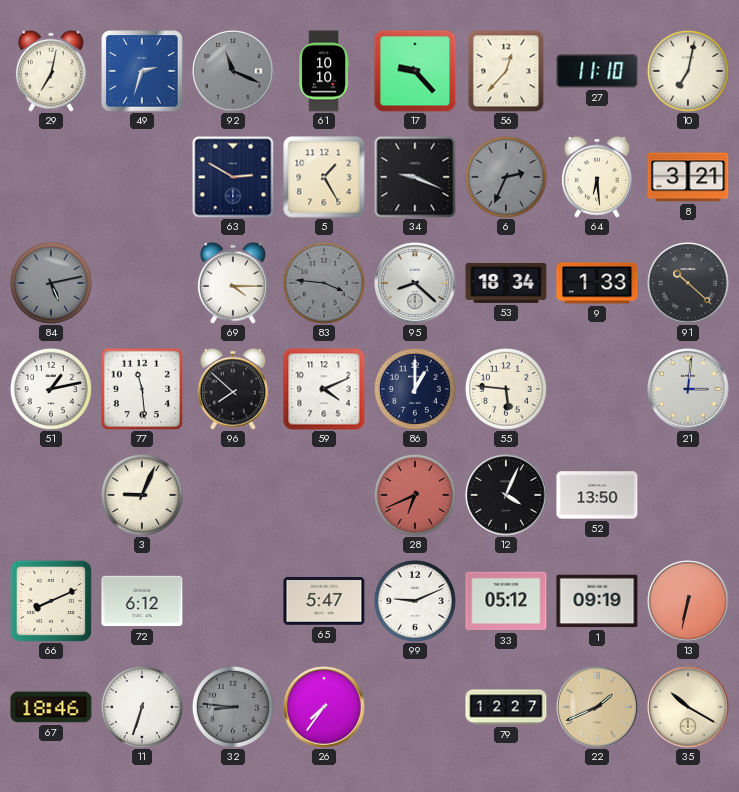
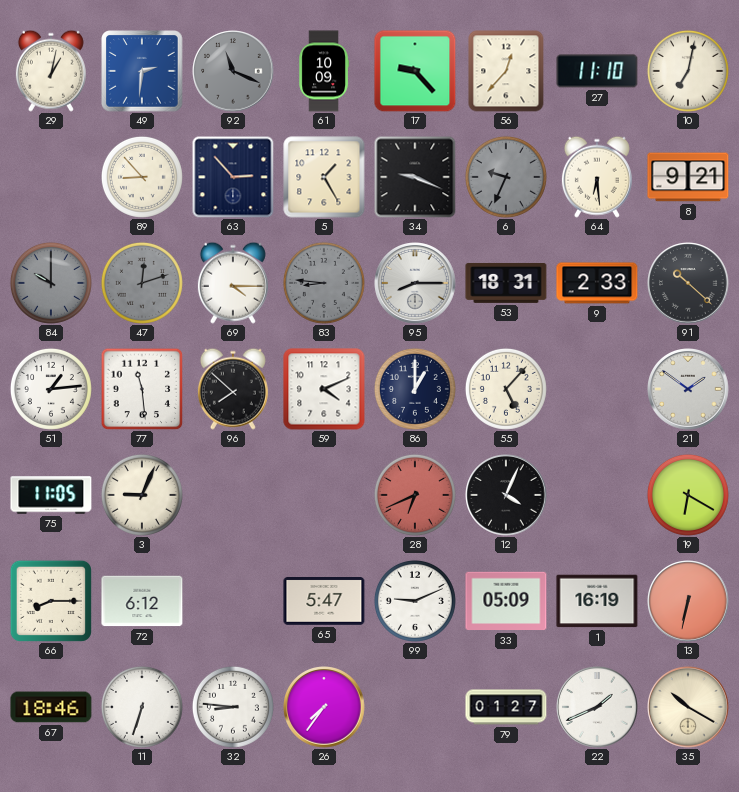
29: 7:02 -> 1:02
49: 2:33 -> 2:31
61: 10:10 -> 10:09
89: none -> 8:53
63: 2:50 -> 2:53
6: 2:34 -> 9:34
8: 3:21 -> 9:21
84: 5:13 -> 10:00
47: none -> 12:12
83: 3:46 -> 8:46
95: 8:22 -> 8:15
53: 18:34 -> 18:31
9: 1:33 -> 2:33
51: 1:13 -> 1:14
55: 5:46 -> 5:07
21: 3:01 -> 1:51
75: none -> 11:05
52: 13:50 -> none
19: none -> 6:20
66: 8:11 -> 8:15
33: 05:12 -> 05:09
1: 09:19 -> 16:19
32 dial: grey -> white
79: 12:27 -> 01:27
22 dial: champagne -> white
